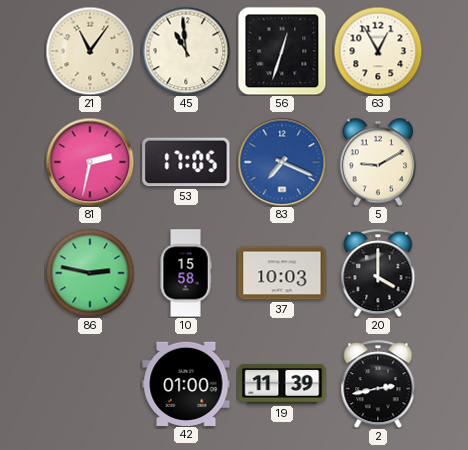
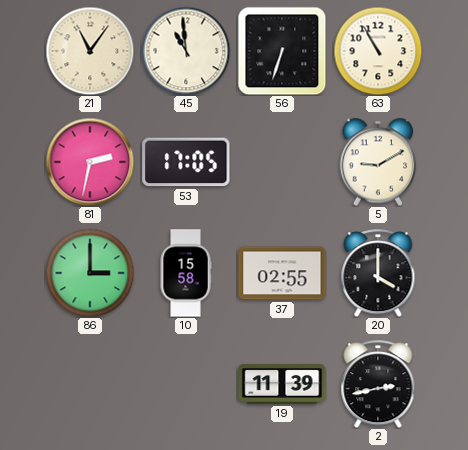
56: 12:33 -> 6:33
63: 12:55 -> 10:55
83: 7:19 -> none
86: 2:47 -> 3:00
37: 10:03 -> 02:55
42: 01:00 -> none
